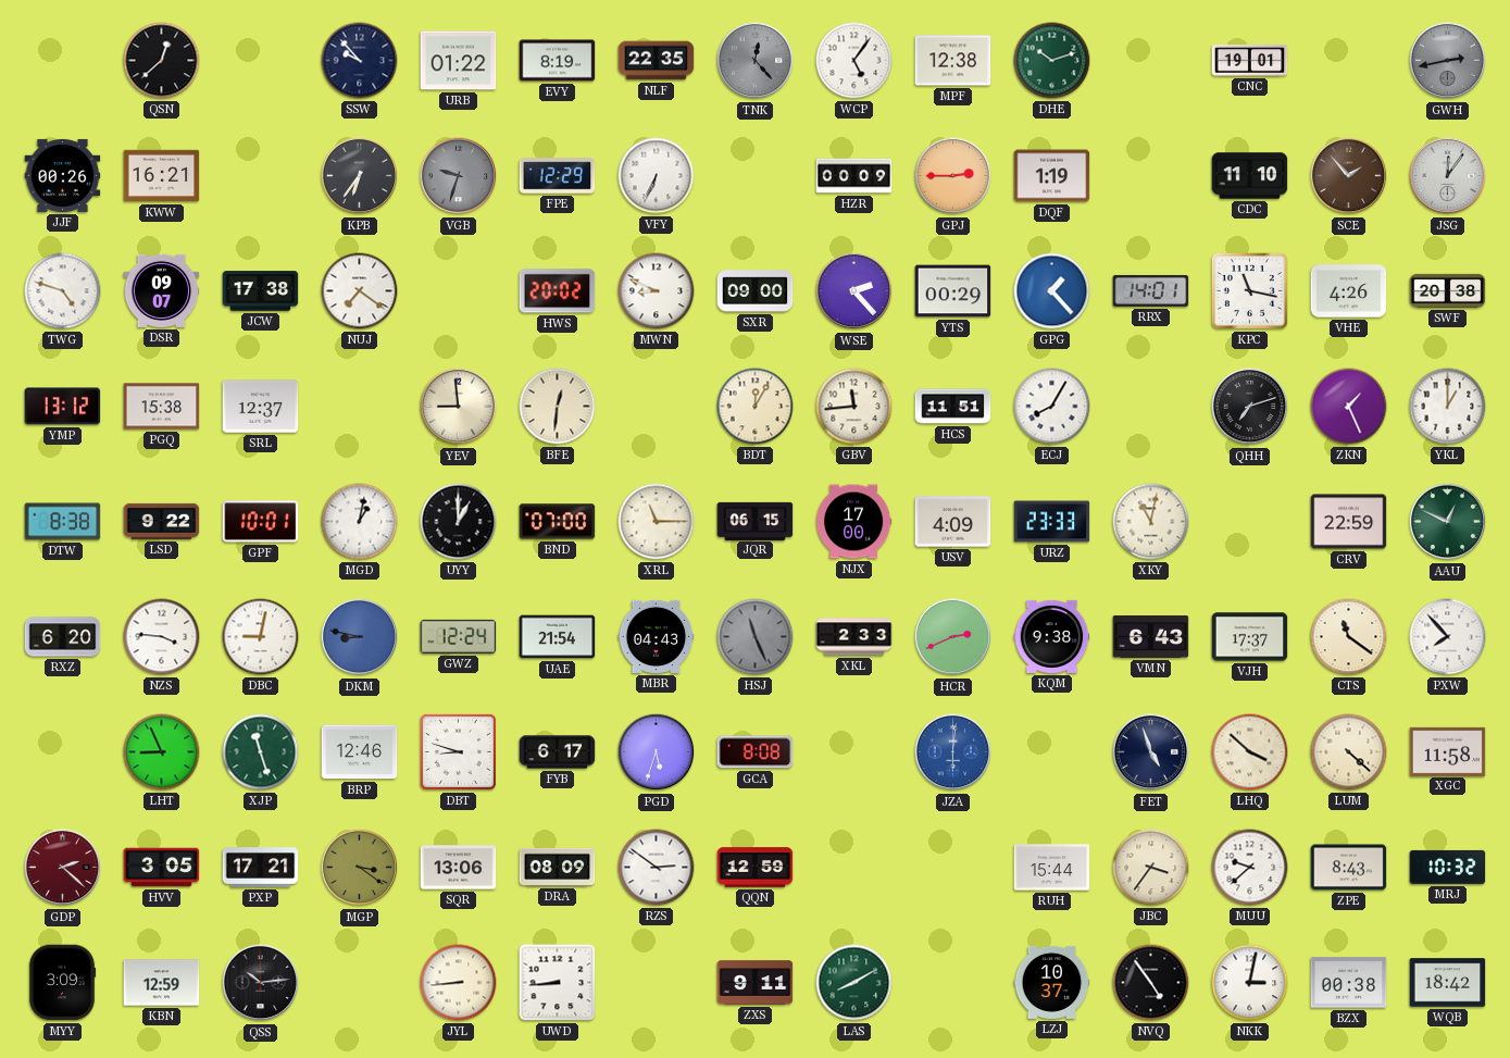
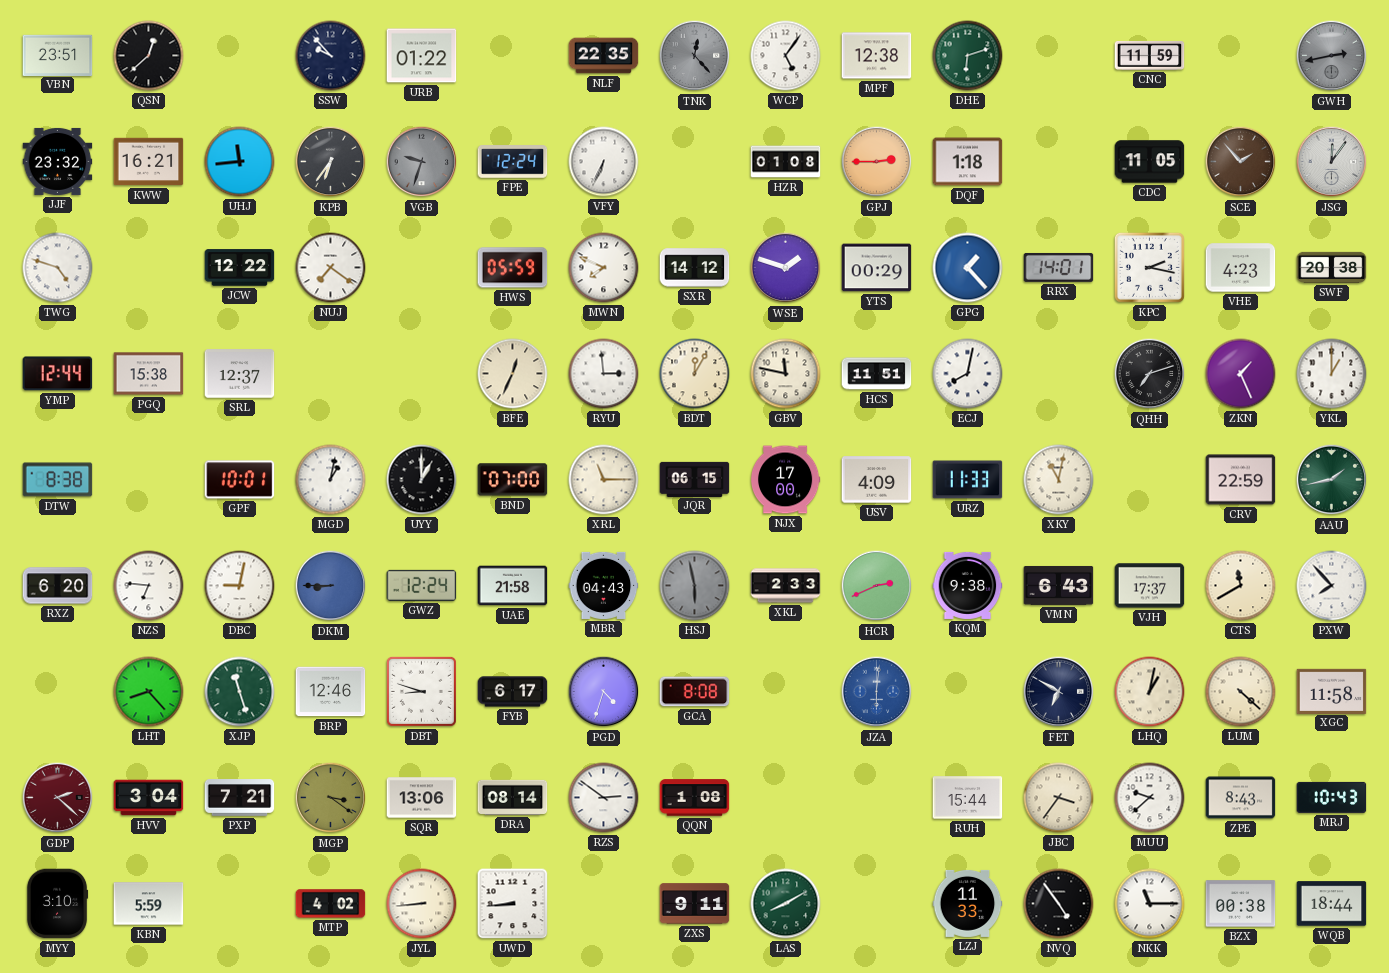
VBN: none -> 23:51
EVY: 8:19 -> none
DHE: 10:12 -> 6:12
CNC: 19:01 -> 11:59
JJF: 00:26 -> 23:32
UHJ: none -> 11:44
FPE: 12:29 -> 12:24
HZR: 00:09 -> 01:08
DQF: 1:19 -> 1:18
CDC: 11:10 -> 11:05
DSR: 09:07 -> none
JCW: 17:38 -> 12:22
HWS: 20:02 -> 05:59
MWN: 8:49 -> 7:49
SXR: 09:00 -> 14:12
WSE: 2:23 -> 1:48
KPC: 11:17 -> 2:17
VHE: 4:26 -> 4:23
YMP: 13:12 -> 12:44
YEV: 8:59 -> none
BFE: 12:31 -> 12:34
RYU: none -> 2:59
GBV: 11:44 -> 11:47
ECJ: 8:05 -> 8:02
LSD: 9:22 -> none
URZ: 23:33 -> 11:33
AAU: 12:49 -> 1:43
NZS: 3:46 -> 6:46
DKM: 8:47 -> 8:45
UAE: 21:54 -> 21:58
HSJ: 11:26 -> 5:58
CTS: 11:21 -> 11:40
LHT: 8:56 -> 8:23
PGD: 5:33 -> 4:33
FET: 4:57 -> 6:50
LHQ: 3:52 -> 1:02
HVV: 3:05 -> 3:04
PXP: 17:21 -> 7:21
DRA: 08:09 -> 08:14
QQN: 12:59 -> 1:08
MRJ: 10:32 -> 10:43
MYY: 3:09 -> 3:10
KBN: 12:59 -> 5:59
QSS: 10:14 -> none
MTP: none -> 4:02
LZJ: 10:37 -> 11:33
NKK: 3:02 -> 11:15
WQB: 18:42 -> 18:44
